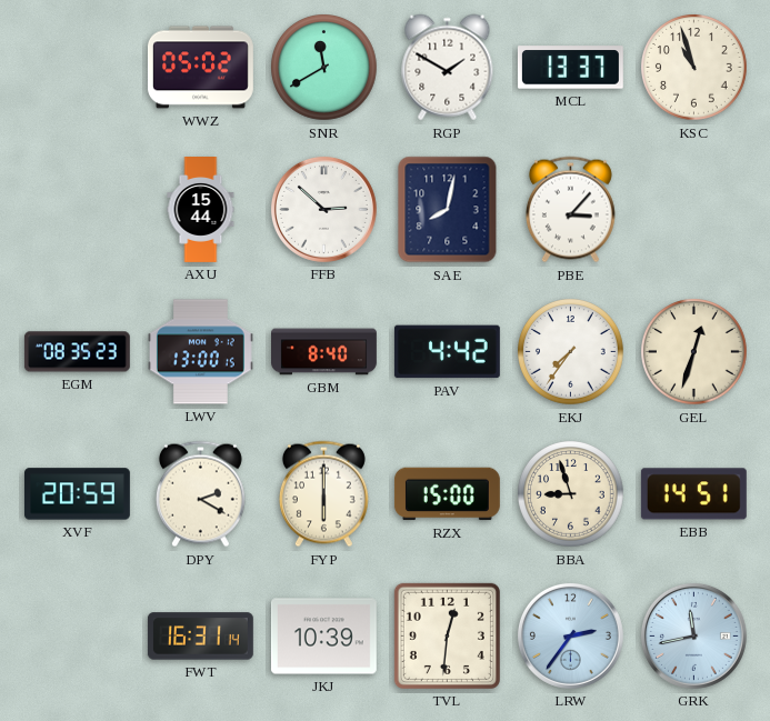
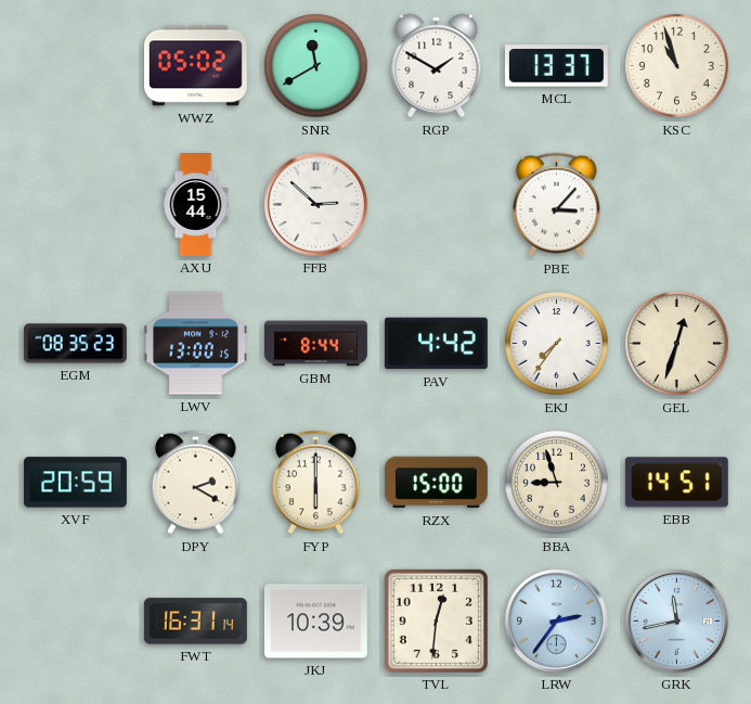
SAE: 8:02 -> none
GBM: 8:40 -> 8:44
